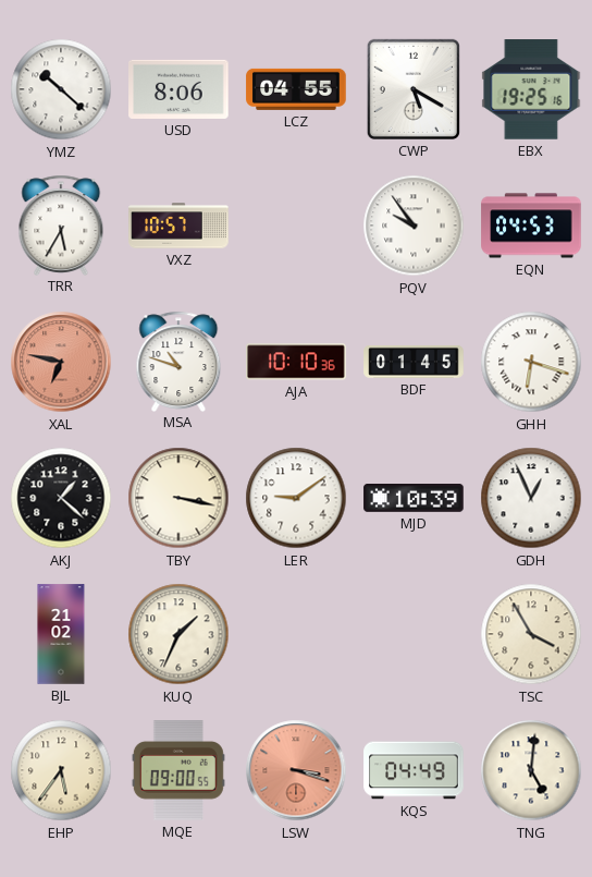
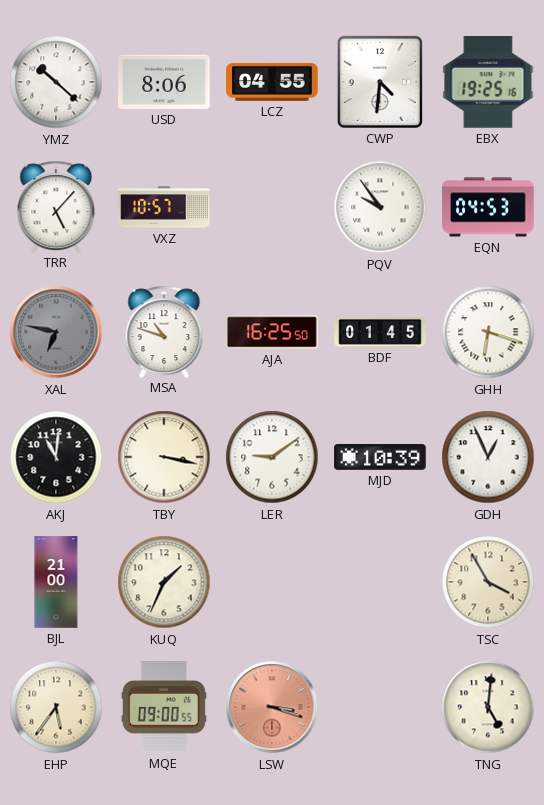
CWP: 5:20 -> 4:31
TRR: 5:35 -> 5:07
XAL dial: salmon -> grey
AJA: 10:10 -> 16:25
AKJ: 1:22 -> 11:01
BJL: 21:02 -> 21:00
KQS: 04:49 -> none
